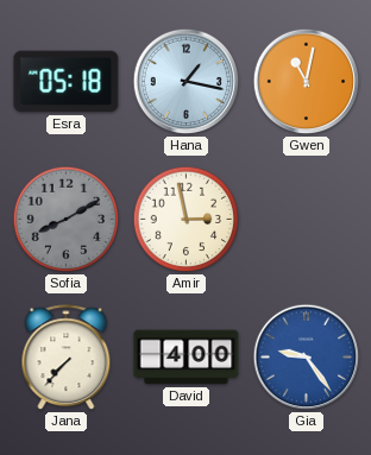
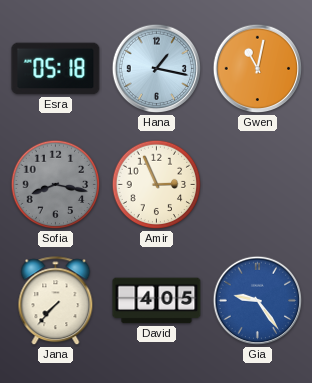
Sofia: 8:10 -> 8:17
Amir: 2:58 -> 2:56
David: 4:00 -> 4:05
